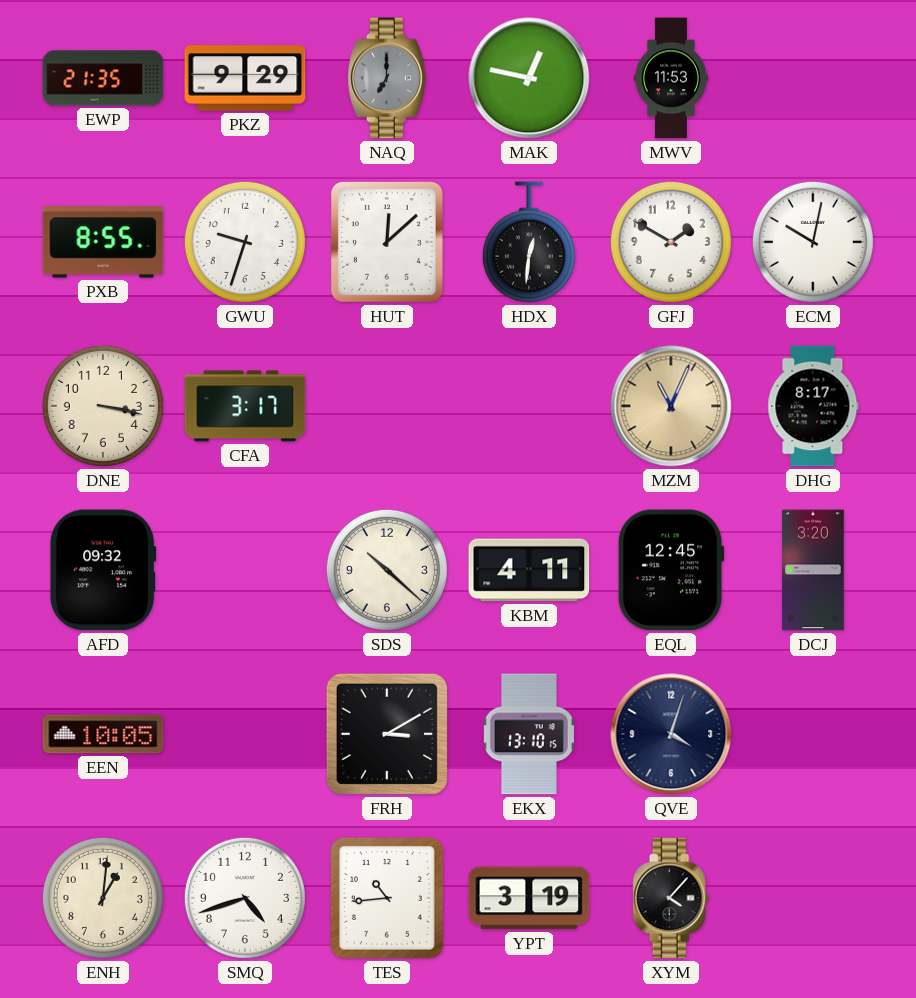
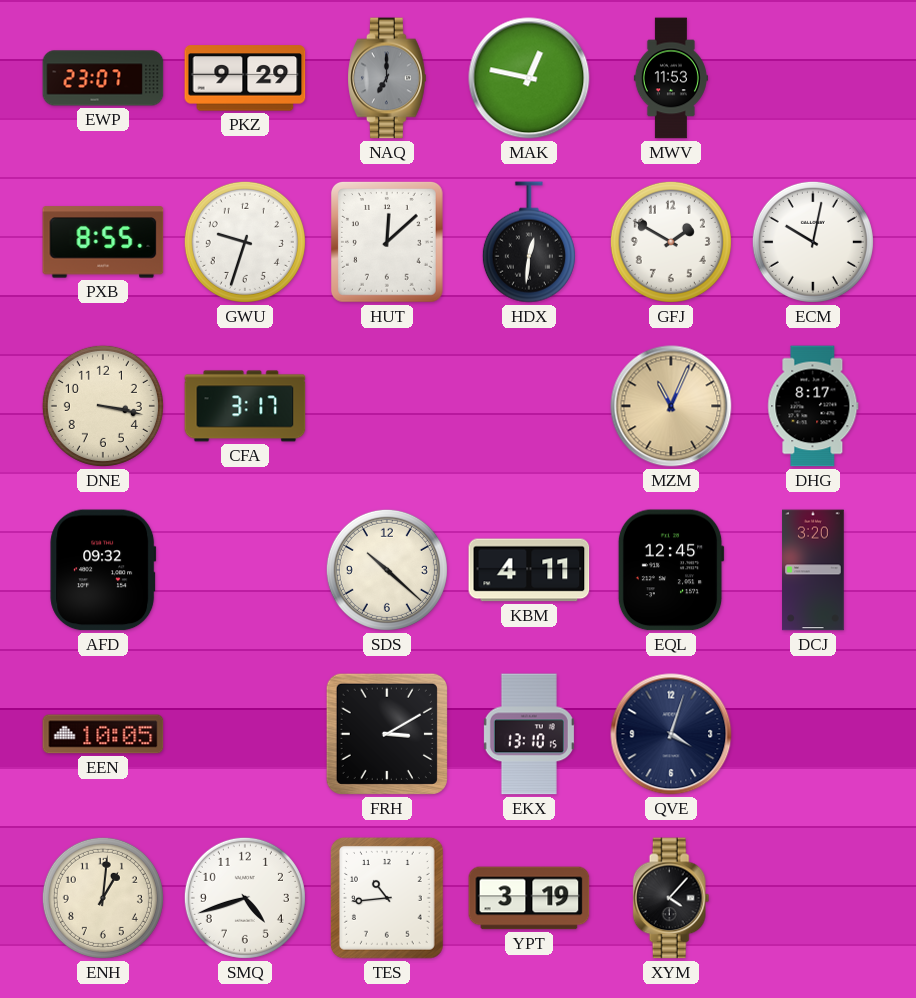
EWP: 21:35 -> 23:07
